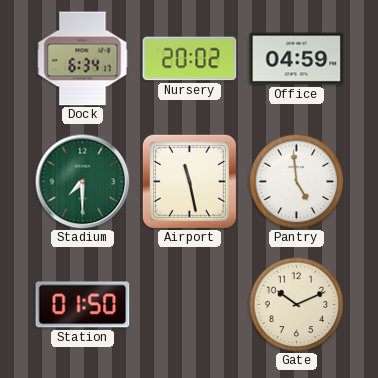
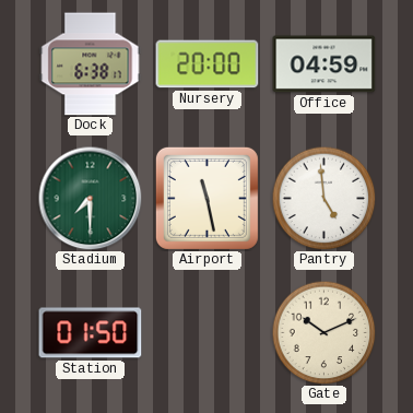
Dock: 6:34 -> 6:38
Nursery: 20:02 -> 20:00
